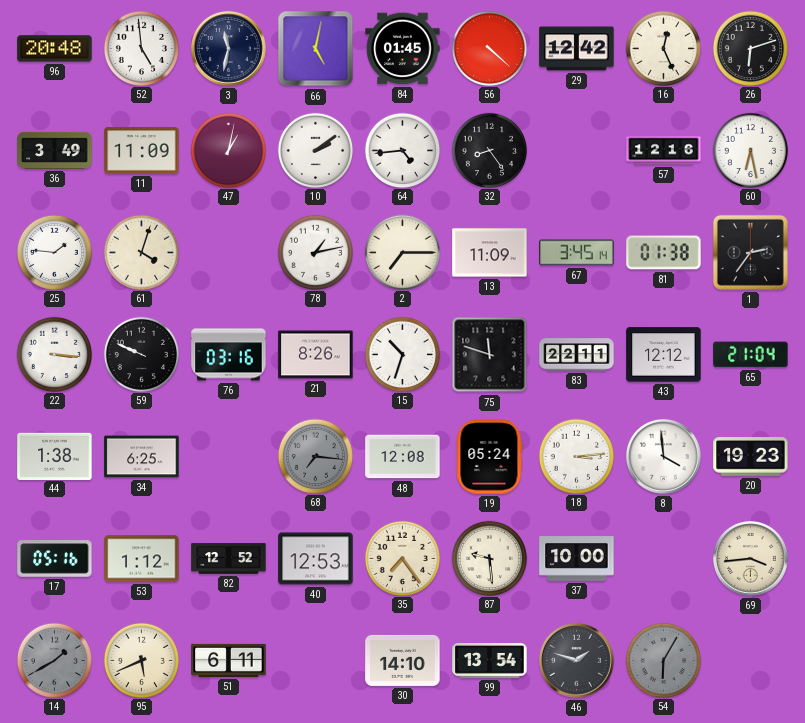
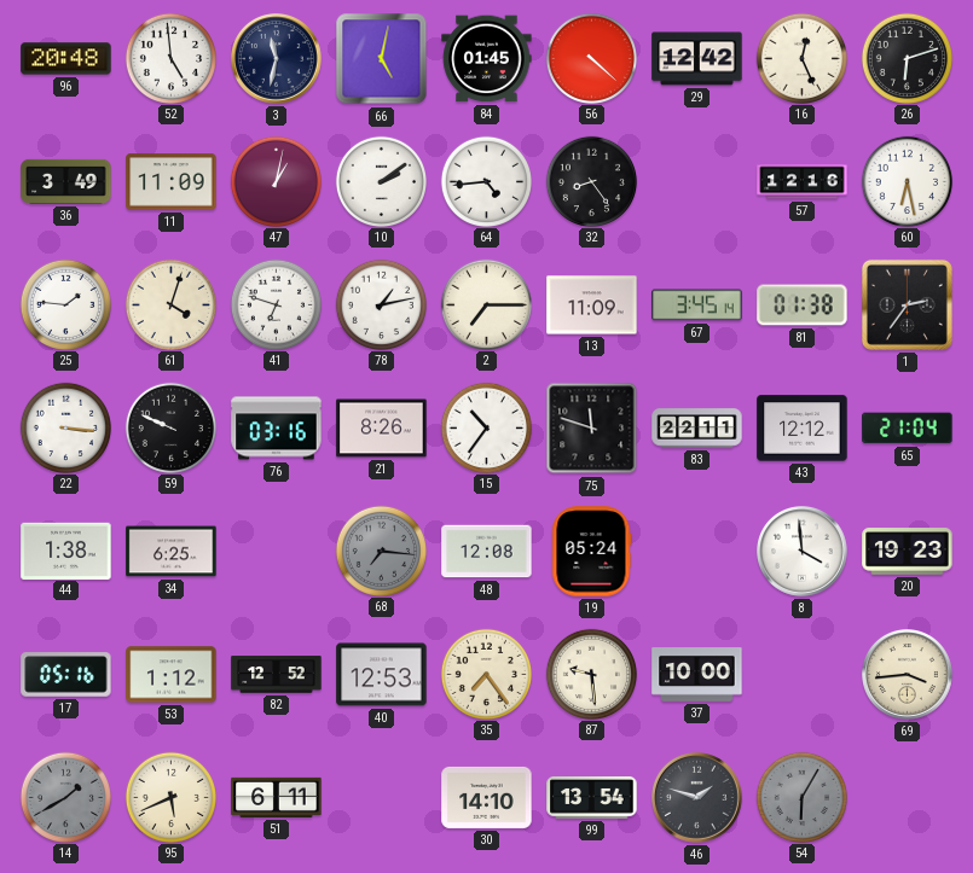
41: none -> 6:48
15: 10:33 -> 10:36
18: 3:14 -> none
